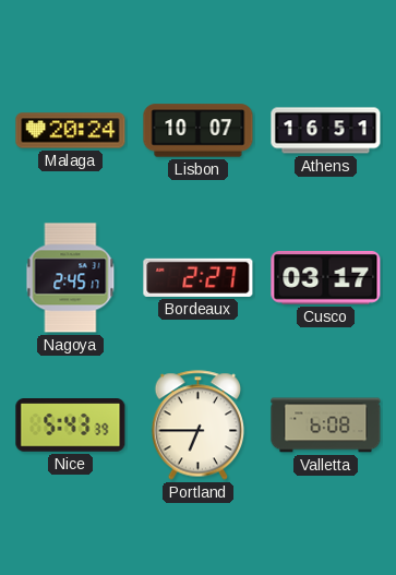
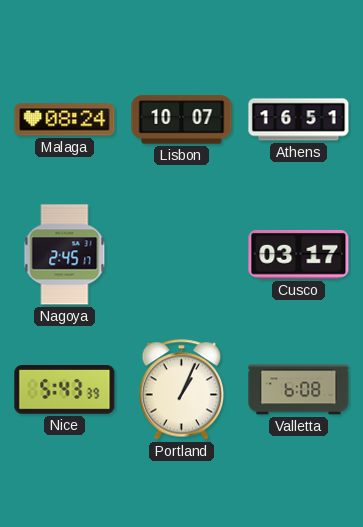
Malaga: 20:24 -> 08:24
Bordeaux: 2:27 -> none
Portland: 6:45 -> 1:04
